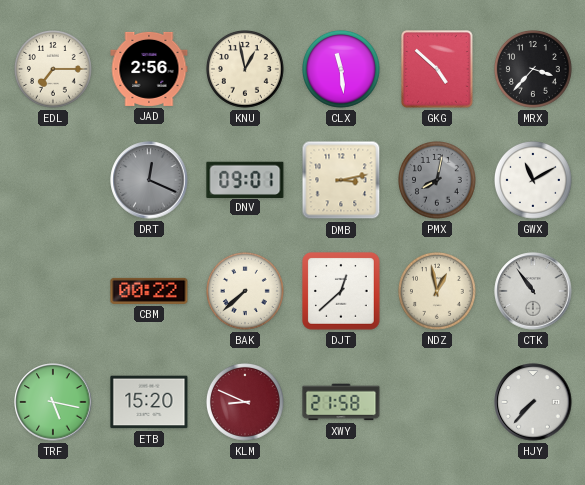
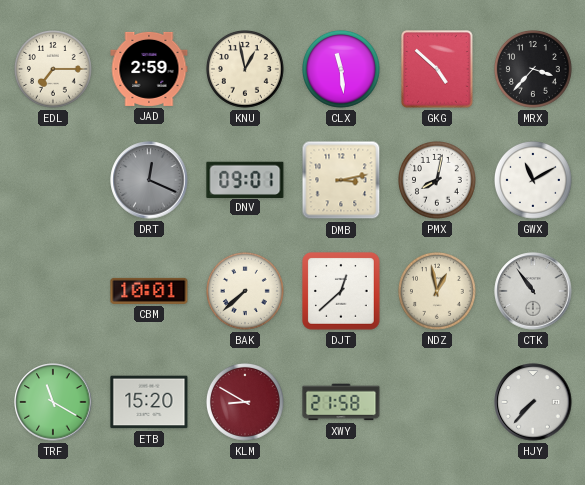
JAD: 2:56 -> 2:59
PMX dial: grey -> white
CBM: 00:22 -> 10:01
TRF: 5:17 -> 11:20
KLM: 8:49 -> 8:50
